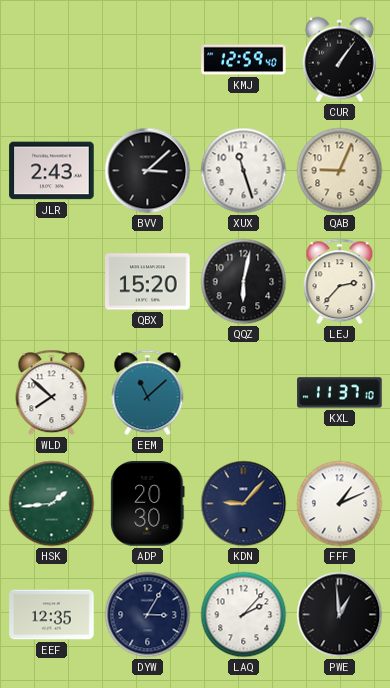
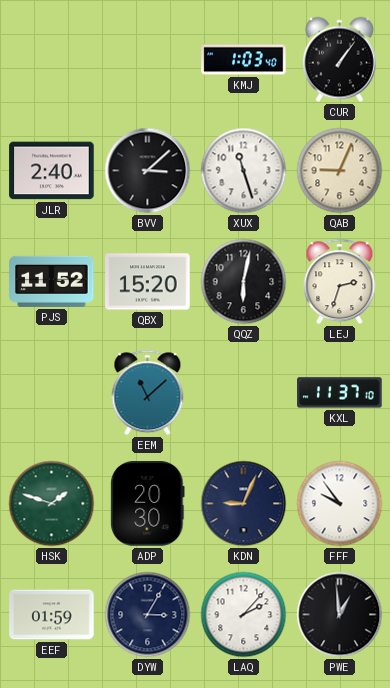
KMJ: 12:59 -> 1:03
JLR: 2:43 -> 2:40
PJS: none -> 11:52
LEJ: 2:37 -> 2:33
WLD: 7:52 -> none
HSK: 1:44 -> 1:48
KDN: 9:07 -> 9:04
FFF: 1:11 -> 9:54
EEF: 12:35 -> 01:59
